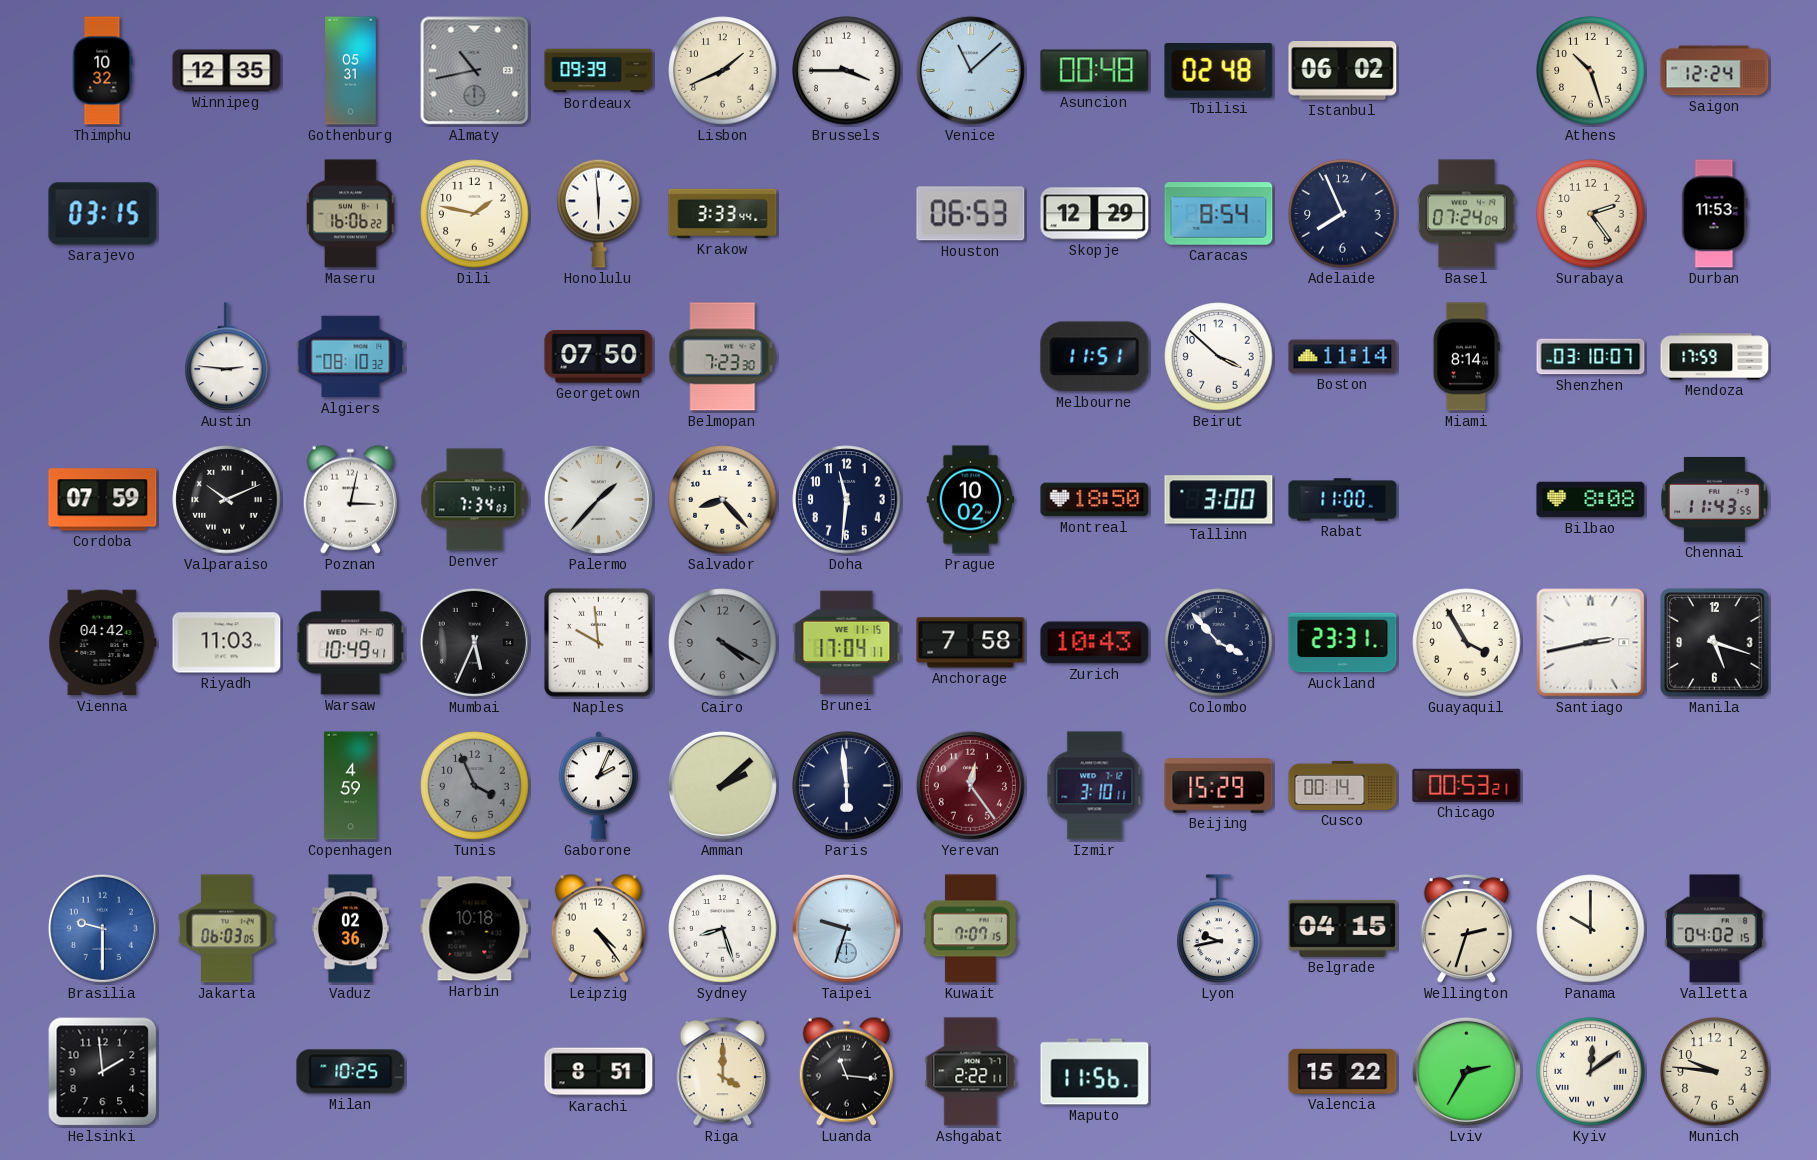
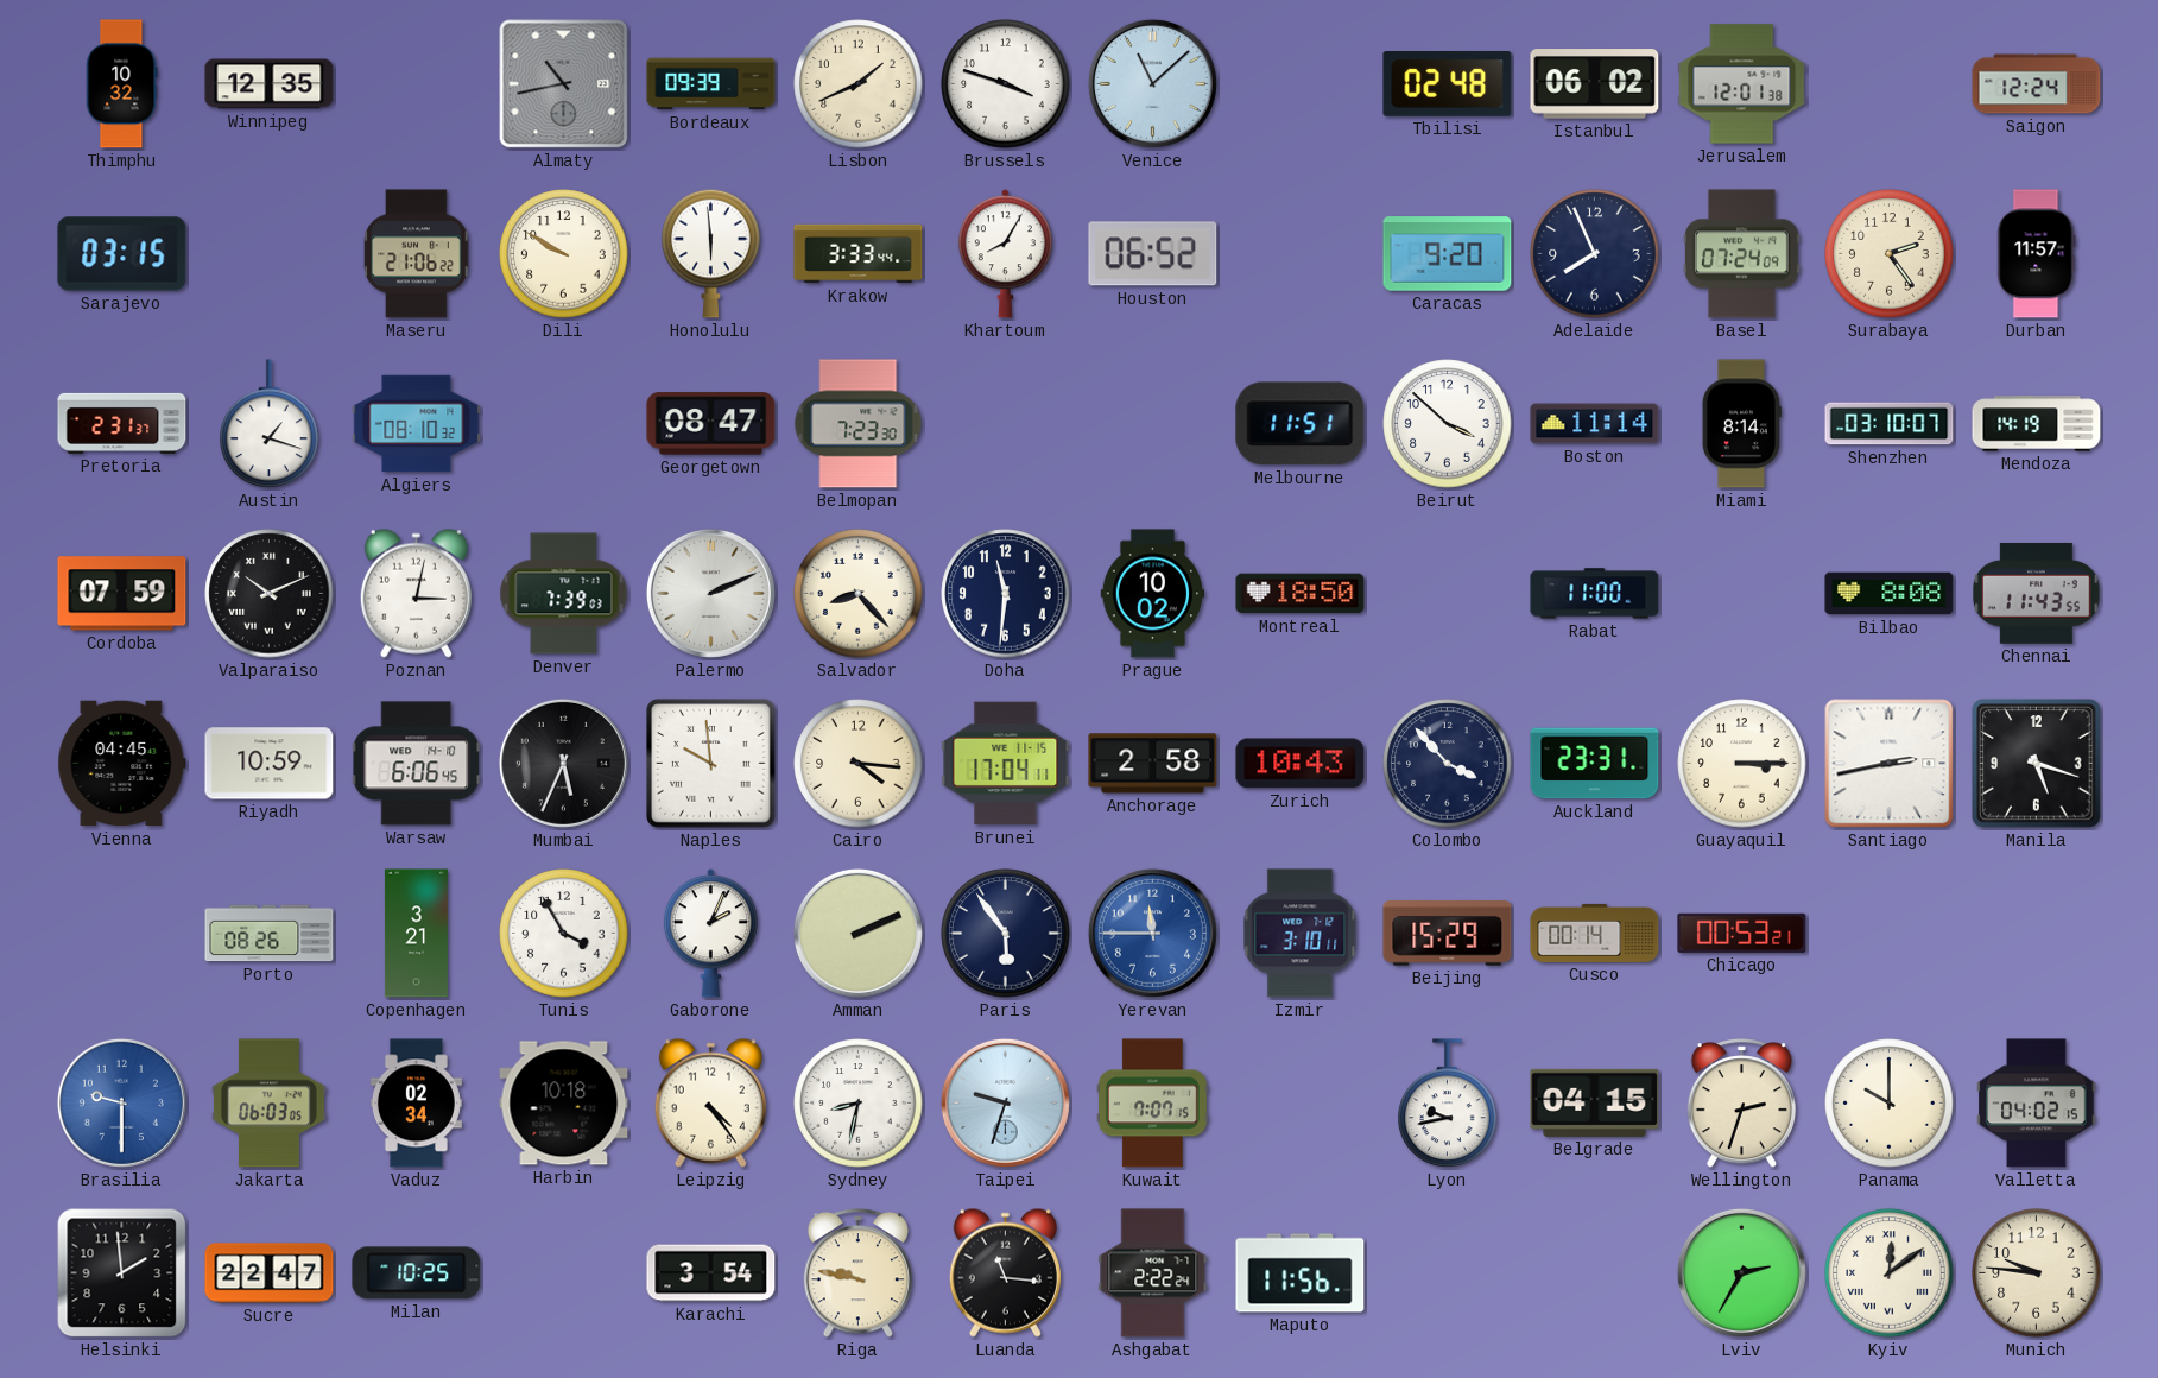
Gothenburg: 05:31 -> none
Brussels: 3:45 -> 3:48
Asuncion: 00:48 -> none
Jerusalem: none -> 12:01
Athens: 10:27 -> none
Maseru: 16:06 -> 21:06
Dili: 1:47 -> 9:50
Khartoum: none -> 8:05
Houston: 06:53 -> 06:52
Skopje: 12:29 -> none
Caracas: 8:54 -> 9:20
Durban: 11:53 -> 11:57
Pretoria: none -> 2:31
Austin: 2:46 -> 1:18
Georgetown: 07:50 -> 08:47
Mendoza: 17:59 -> 14:19
Denver: 7:34 -> 7:39
Palermo: 1:37 -> 2:11
Tallinn: 3:00 -> none
Vienna: 04:42 -> 04:45
Riyadh: 11:03 -> 10:59
Warsaw: 10:49 -> 6:06
Cairo: 4:20 -> 4:16
Cairo dial: grey -> cream
Anchorage: 7:58 -> 2:58
Guayaquil: 3:55 -> 3:15
Porto: none -> 08:26
Copenhagen: 4:59 -> 3:21
Tunis: 3:56 -> 3:55
Tunis dial: grey -> white
Amman: 2:08 -> 2:11
Paris: 5:59 -> 5:54
Yerevan: 12:24 -> 11:45
Yerevan dial: burgundy -> blue
Vaduz: 02:36 -> 02:34
Sydney: 8:27 -> 8:32
Sucre: none -> 22:47
Karachi: 8:51 -> 3:54
Riga: 4:00 -> 9:47
Ashgabat: 2:22:11 -> 2:22:24
Valencia: 15:22 -> none
